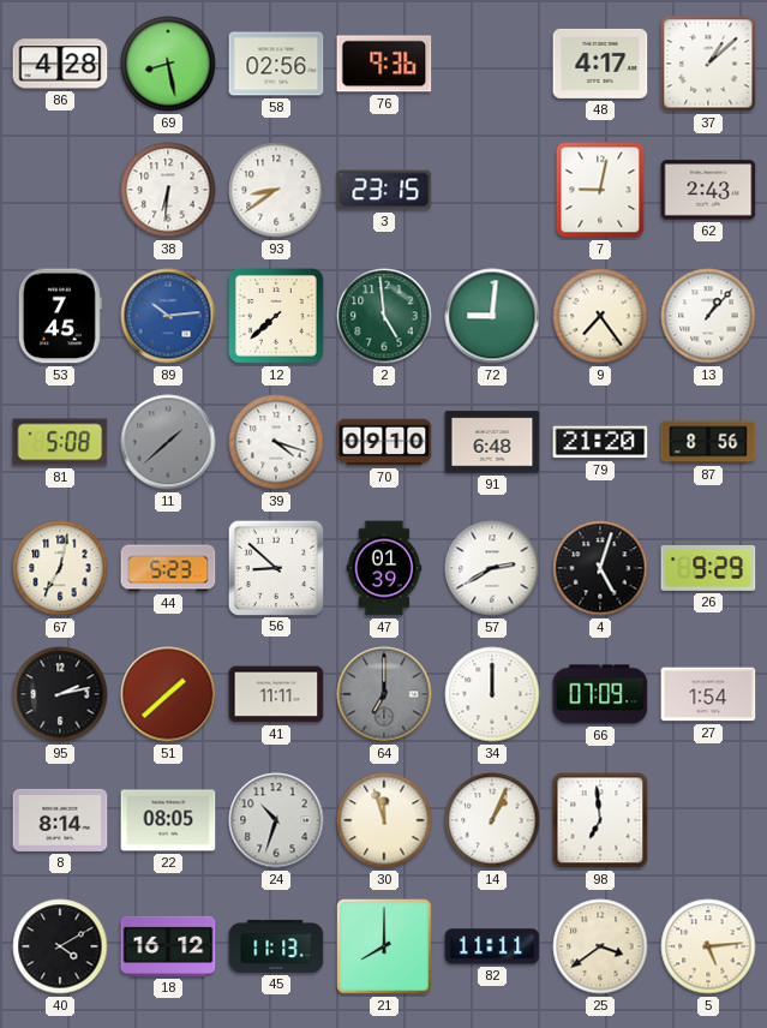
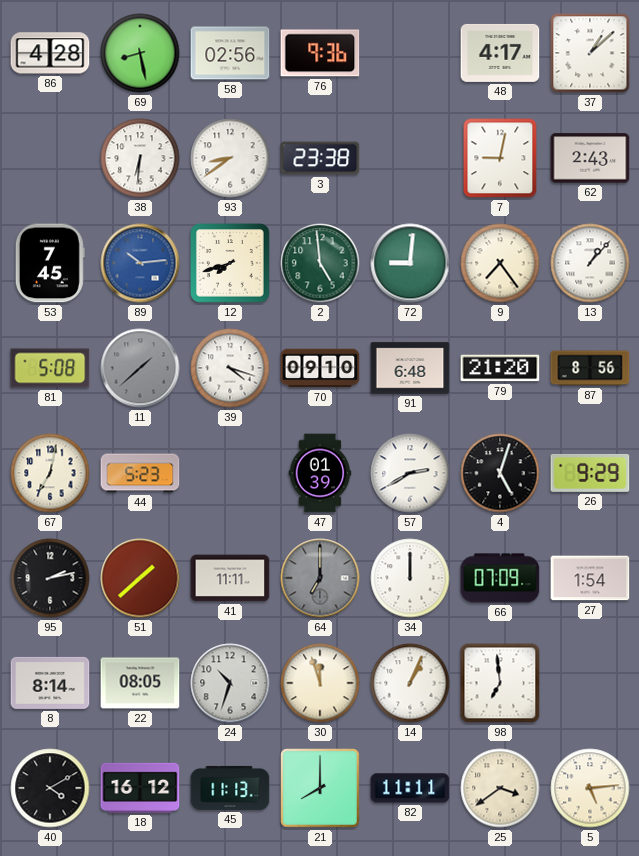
3: 23:15 -> 23:38
12: 7:38 -> 7:42
56: 8:52 -> none
